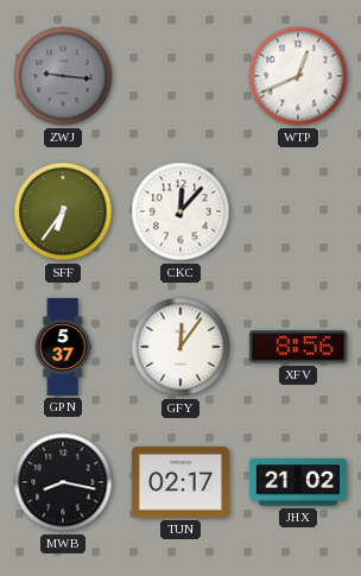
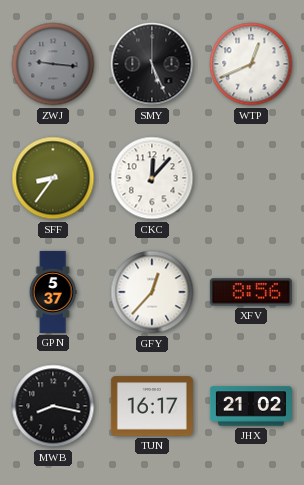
SMY: none -> 5:26
SFF: 6:36 -> 8:36
GFY: 12:06 -> 12:37
TUN: 02:17 -> 16:17
